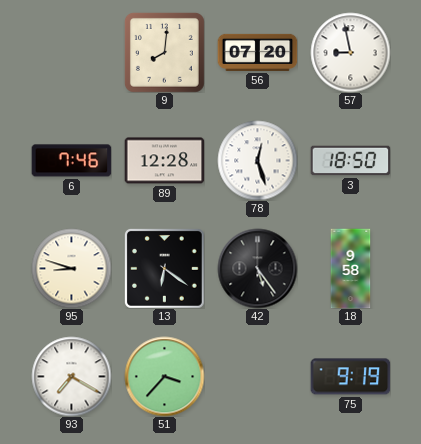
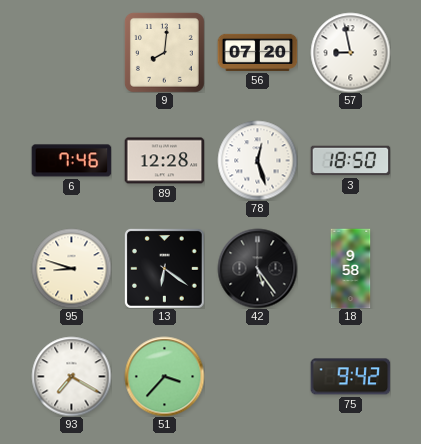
75: 9:19 -> 9:42
